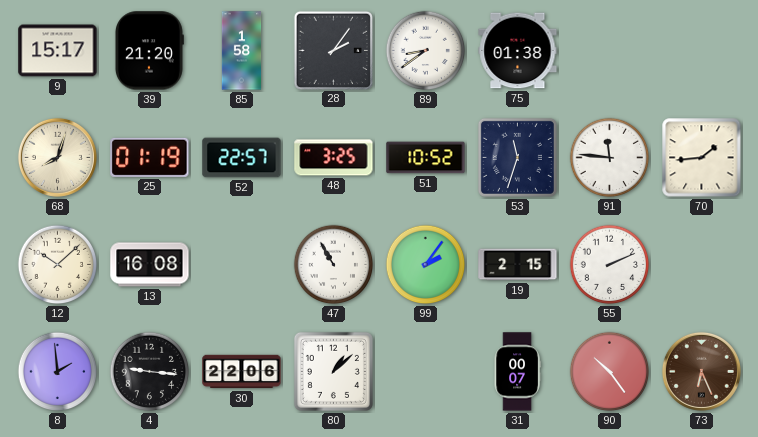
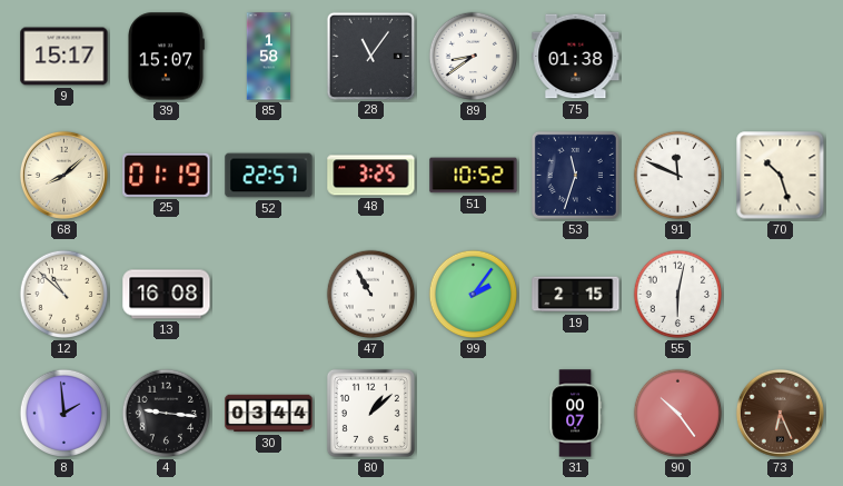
39: 21:20 -> 15:07
28: 2:06 -> 11:06
68: 8:03 -> 8:08
91: 11:46 -> 11:49
70: 1:44 -> 10:27
12: 10:08 -> 10:52
55: 2:11 -> 6:02
30: 22:06 -> 03:44
